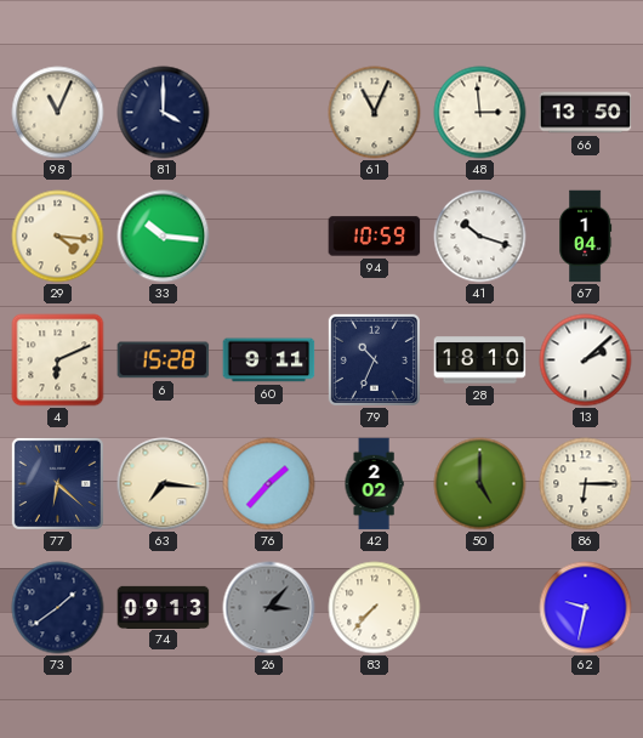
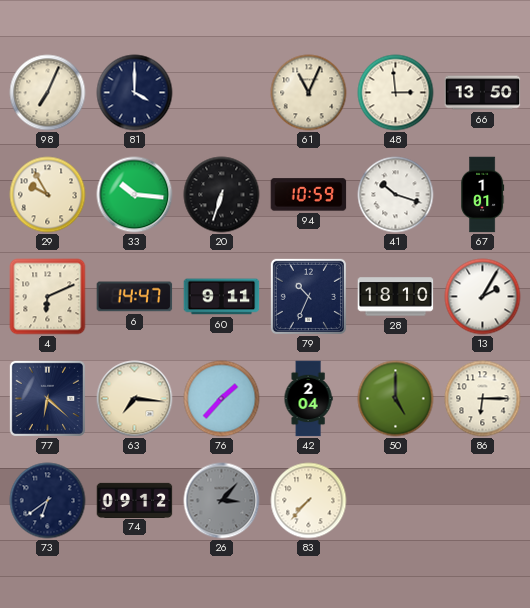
98: 11:04 -> 7:04
29: 4:16 -> 9:55
20: none -> 6:33
67: 1:04 -> 1:01
6: 15:28 -> 14:47
13: 2:08 -> 2:05
42: 2:02 -> 2:04
73: 1:39 -> 6:39
74: 09:13 -> 09:12
62: 9:32 -> none
